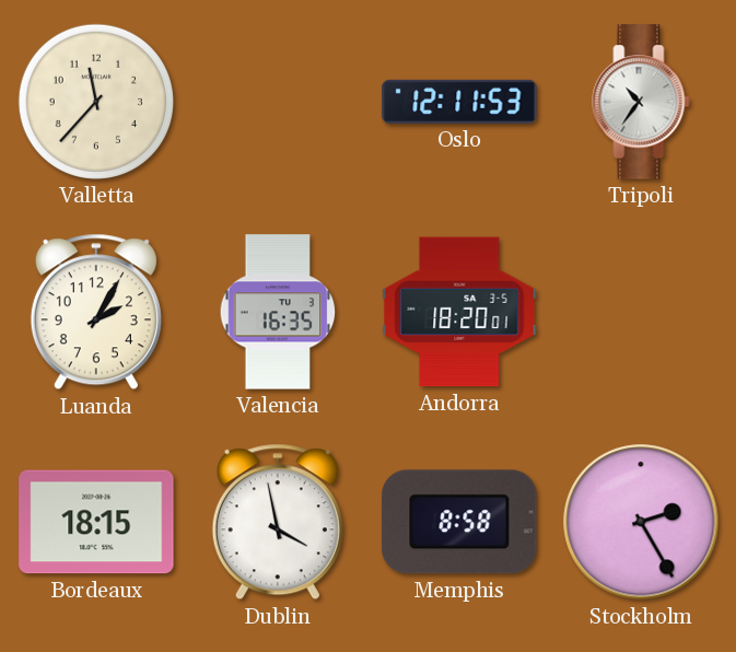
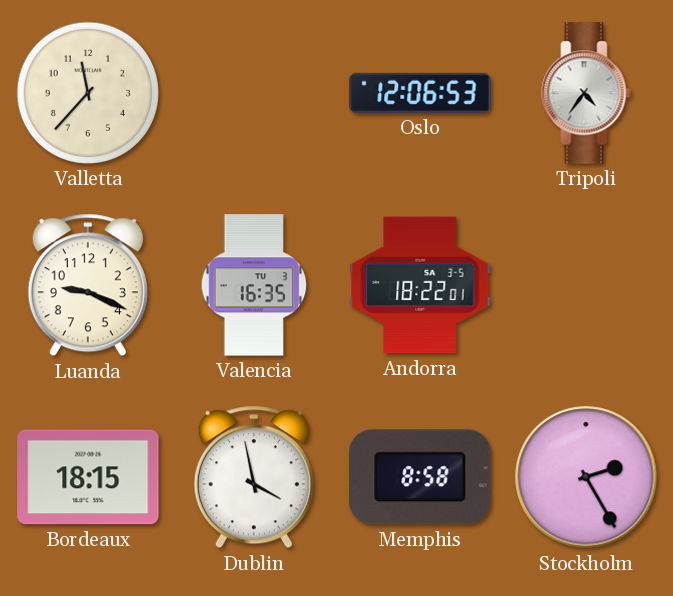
Oslo: 12:11 -> 12:06
Tripoli: 10:36 -> 4:36
Luanda: 2:05 -> 9:19
Andorra: 18:20 -> 18:22
